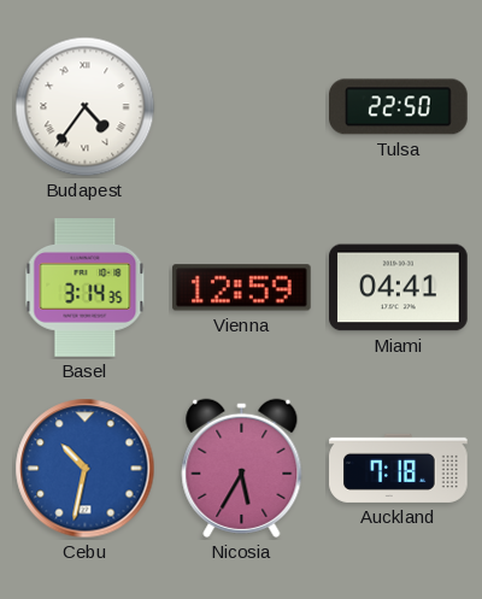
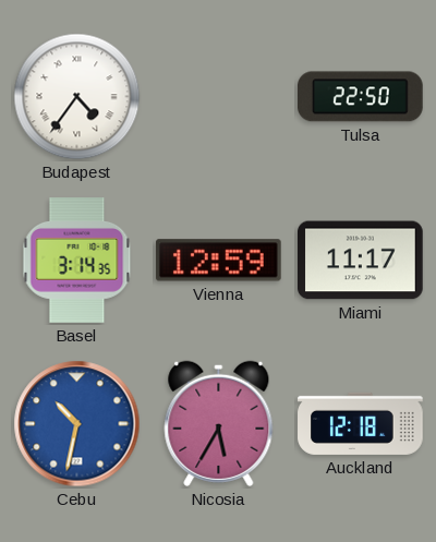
Miami: 04:41 -> 11:17
Auckland: 7:18 -> 12:18
